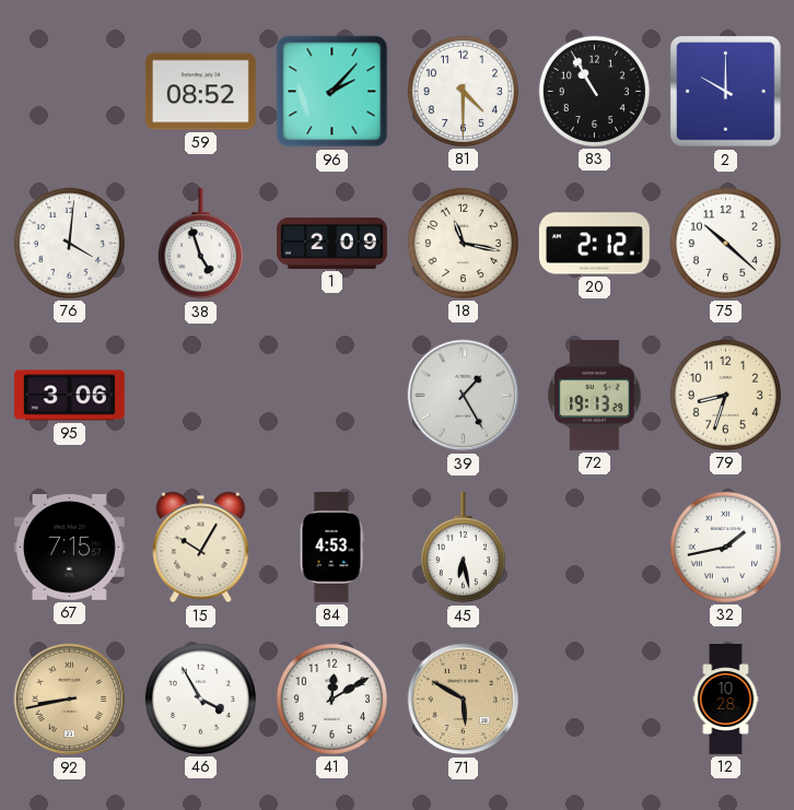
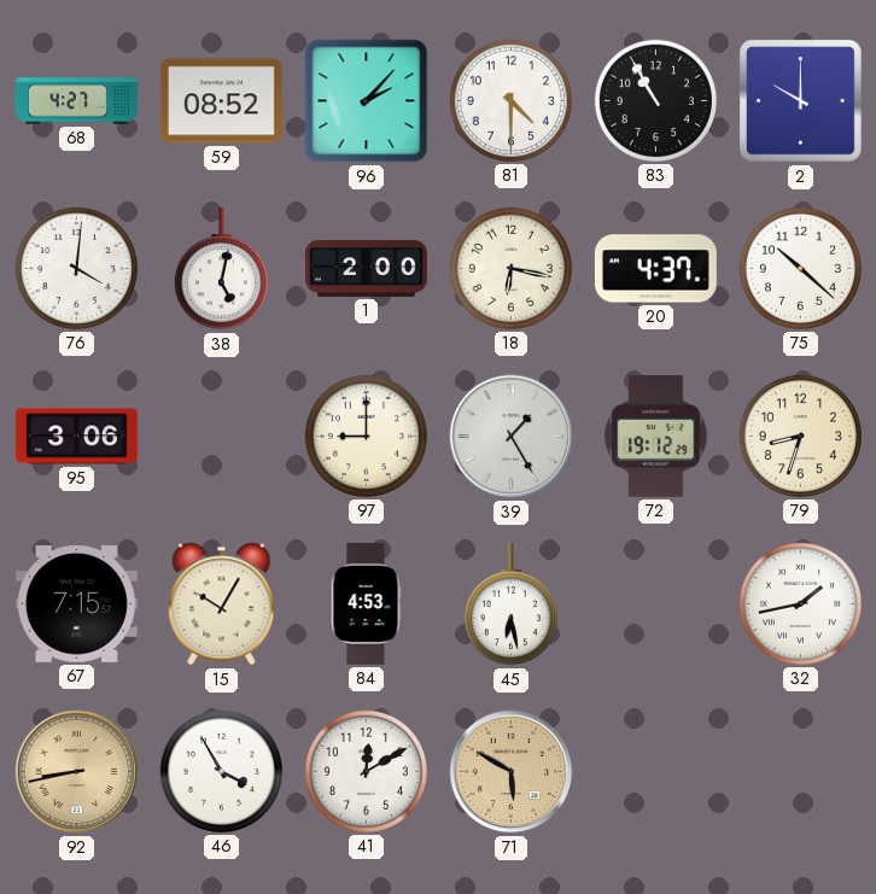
68: none -> 4:27
38: 4:57 -> 5:02
1: 2:09 -> 2:00
18: 11:17 -> 6:17
20: 2:12 -> 4:37
97: none -> 9:00
72: 19:13 -> 19:12
12: 10:28 -> none
